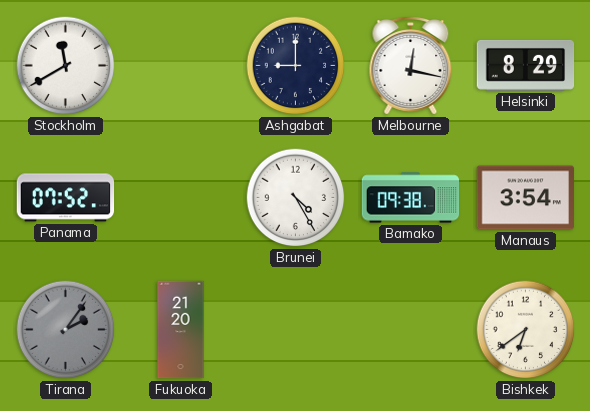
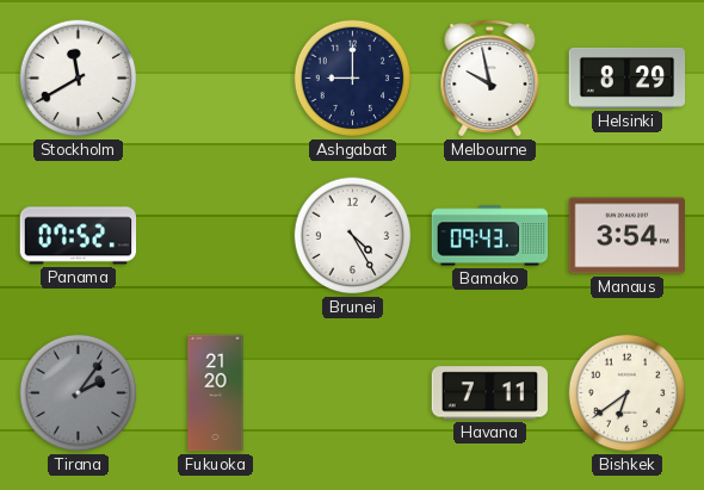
Melbourne: 12:17 -> 9:58
Bamako: 09:38 -> 09:43
Havana: none -> 7:11
